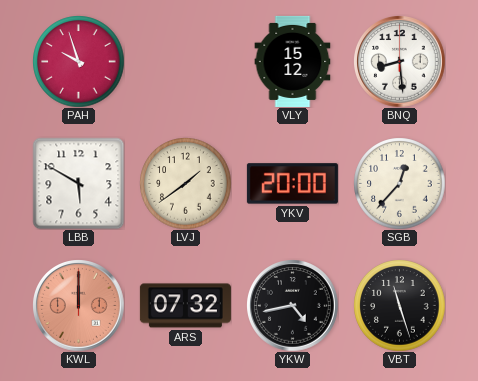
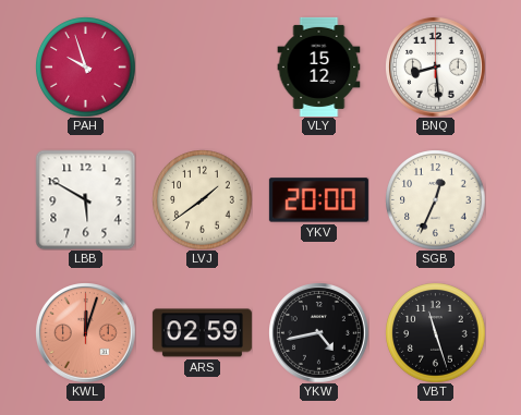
SGB: 12:37 -> 12:34
KWL: 12:00 -> 12:03
ARS: 07:32 -> 02:59
